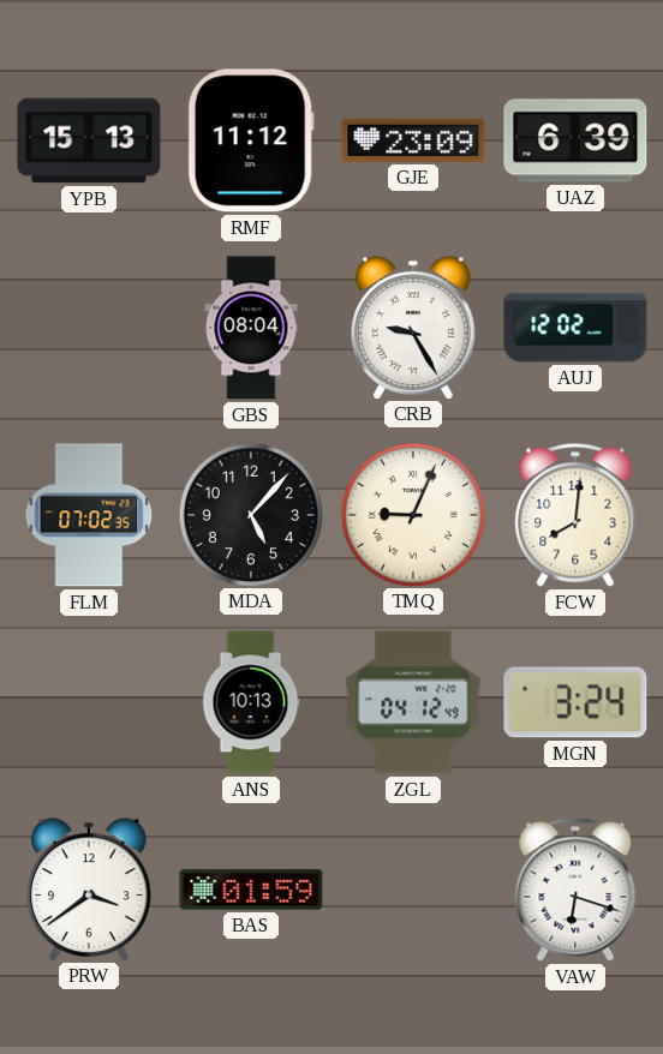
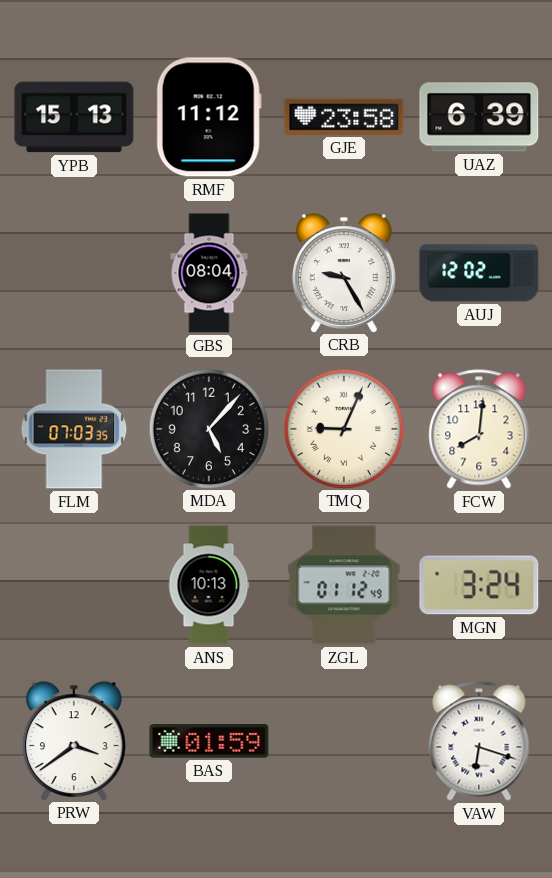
GJE: 23:09 -> 23:58
FLM: 07:02 -> 07:03
ZGL: 04:12 -> 01:12
